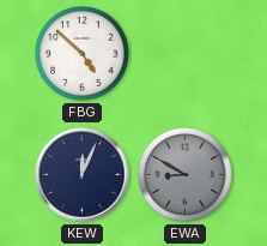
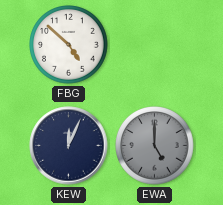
EWA: 8:50 -> 5:00
